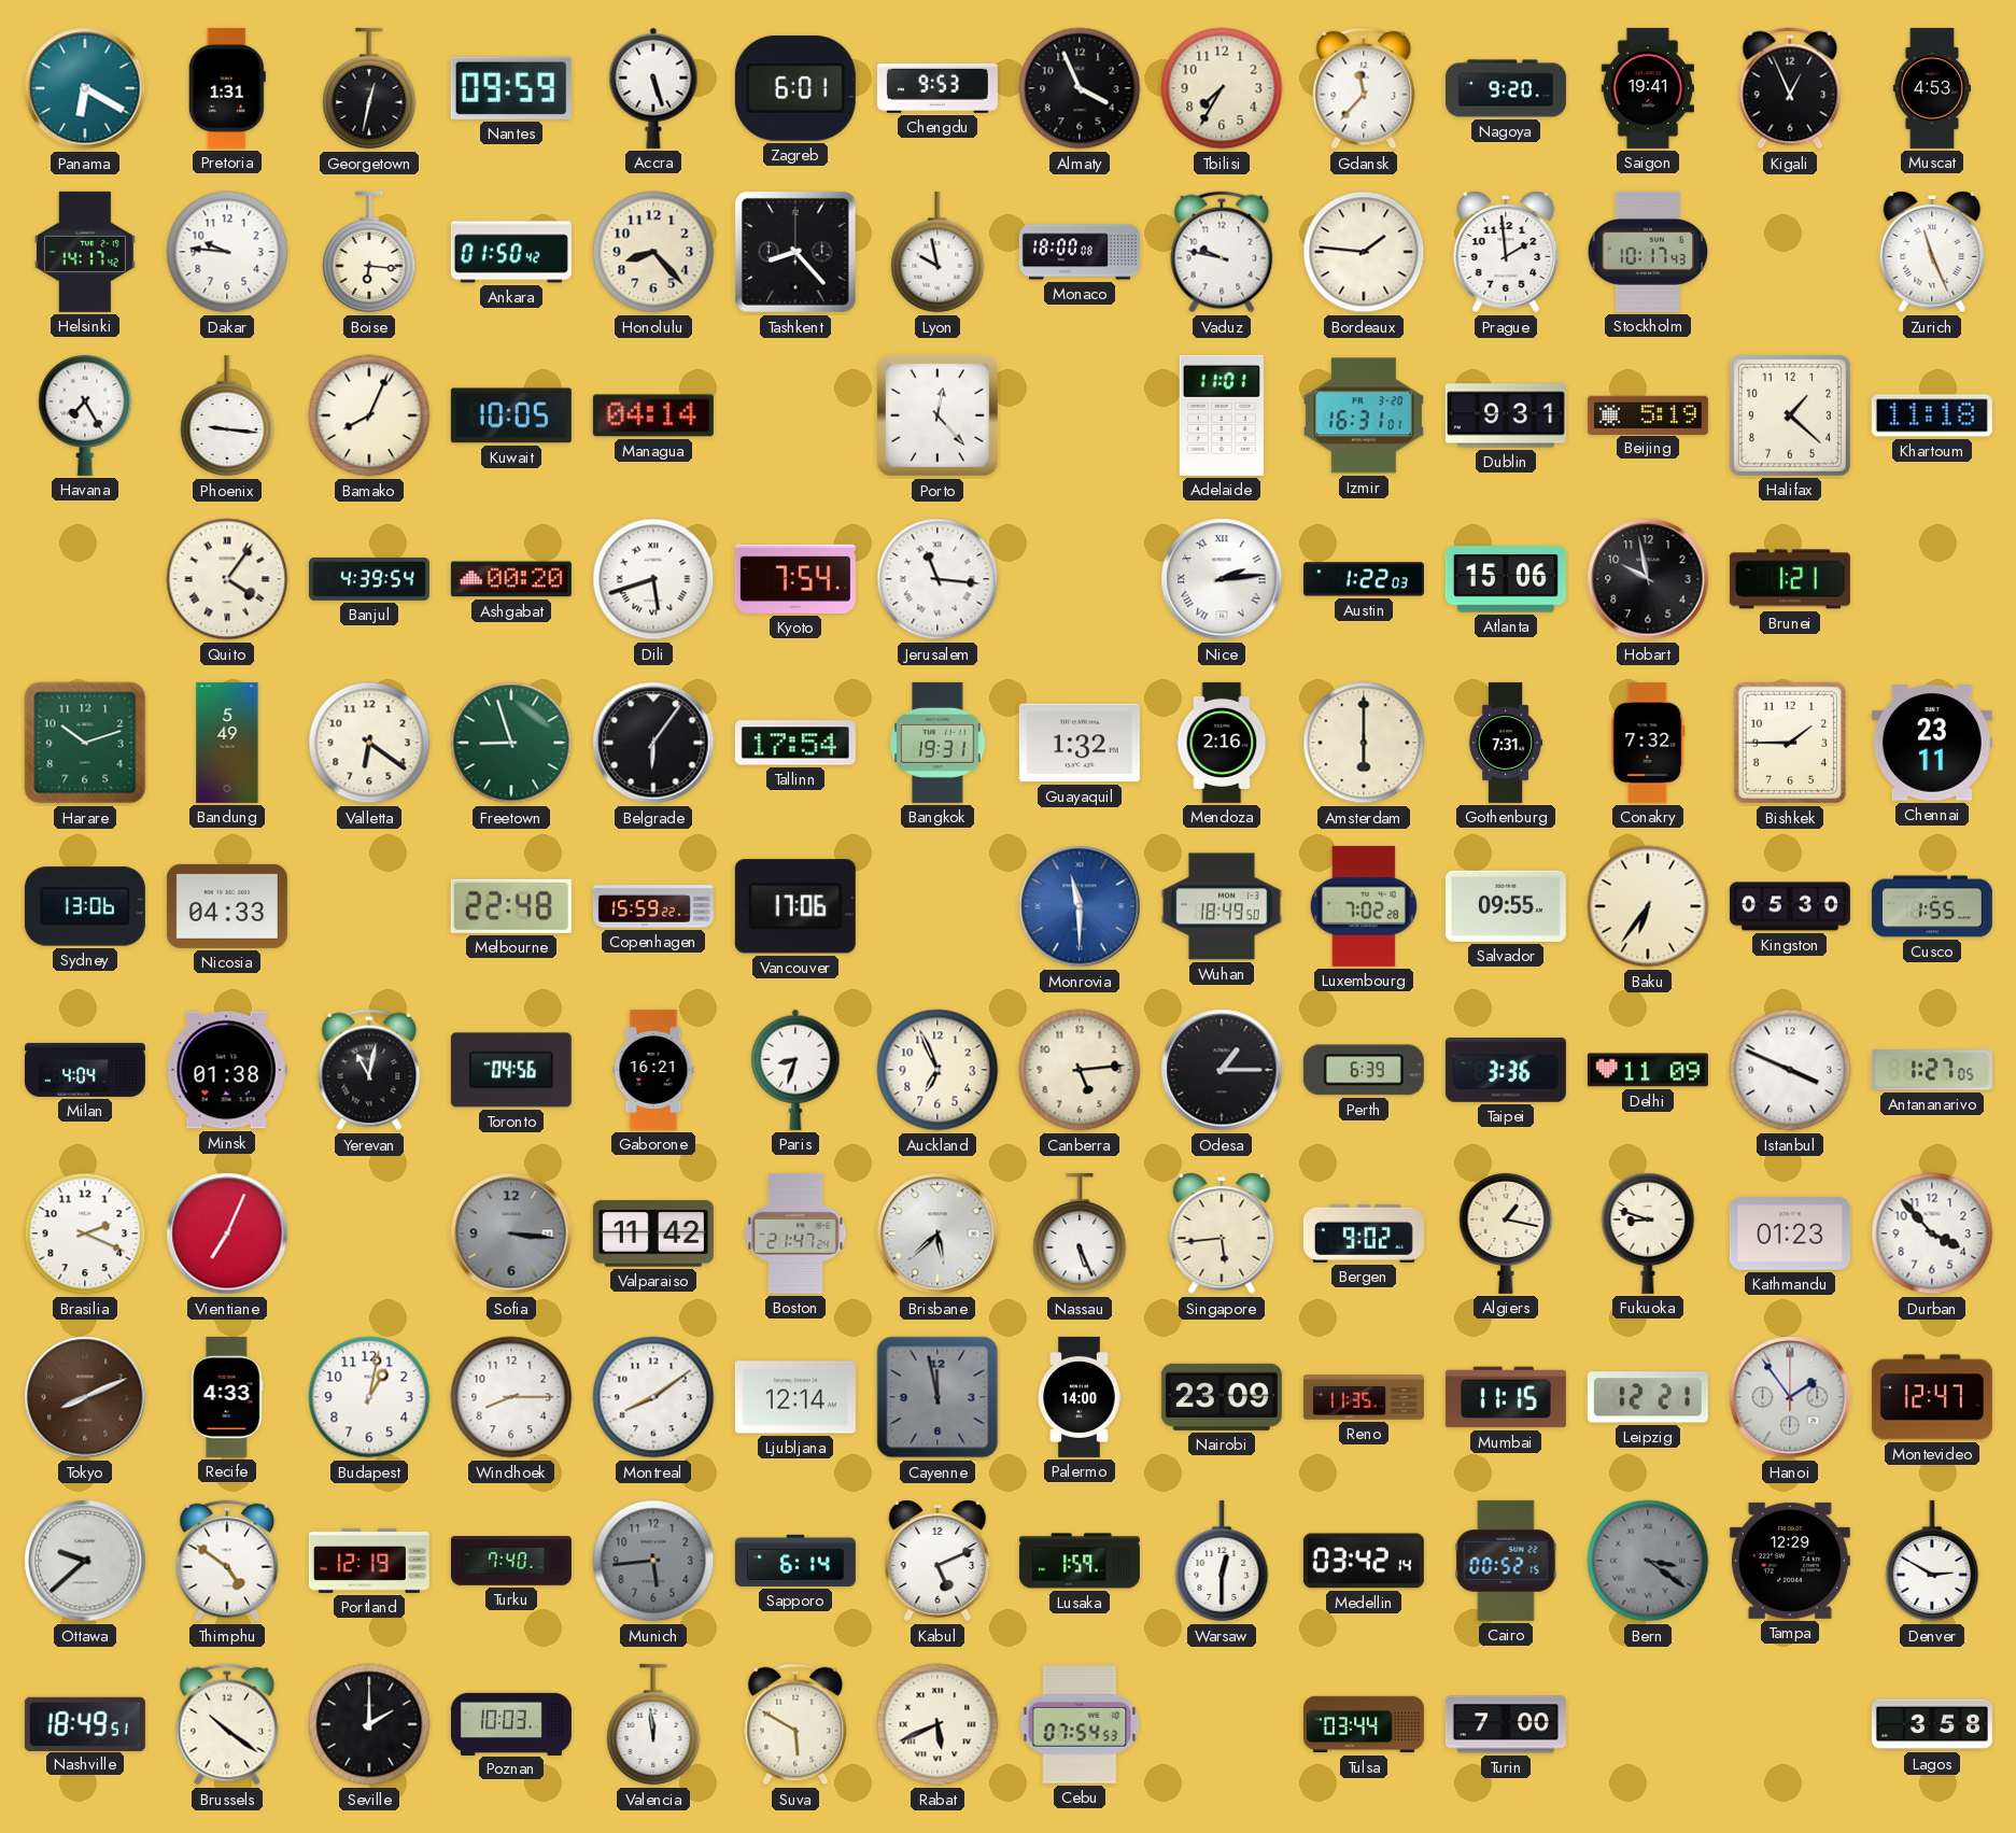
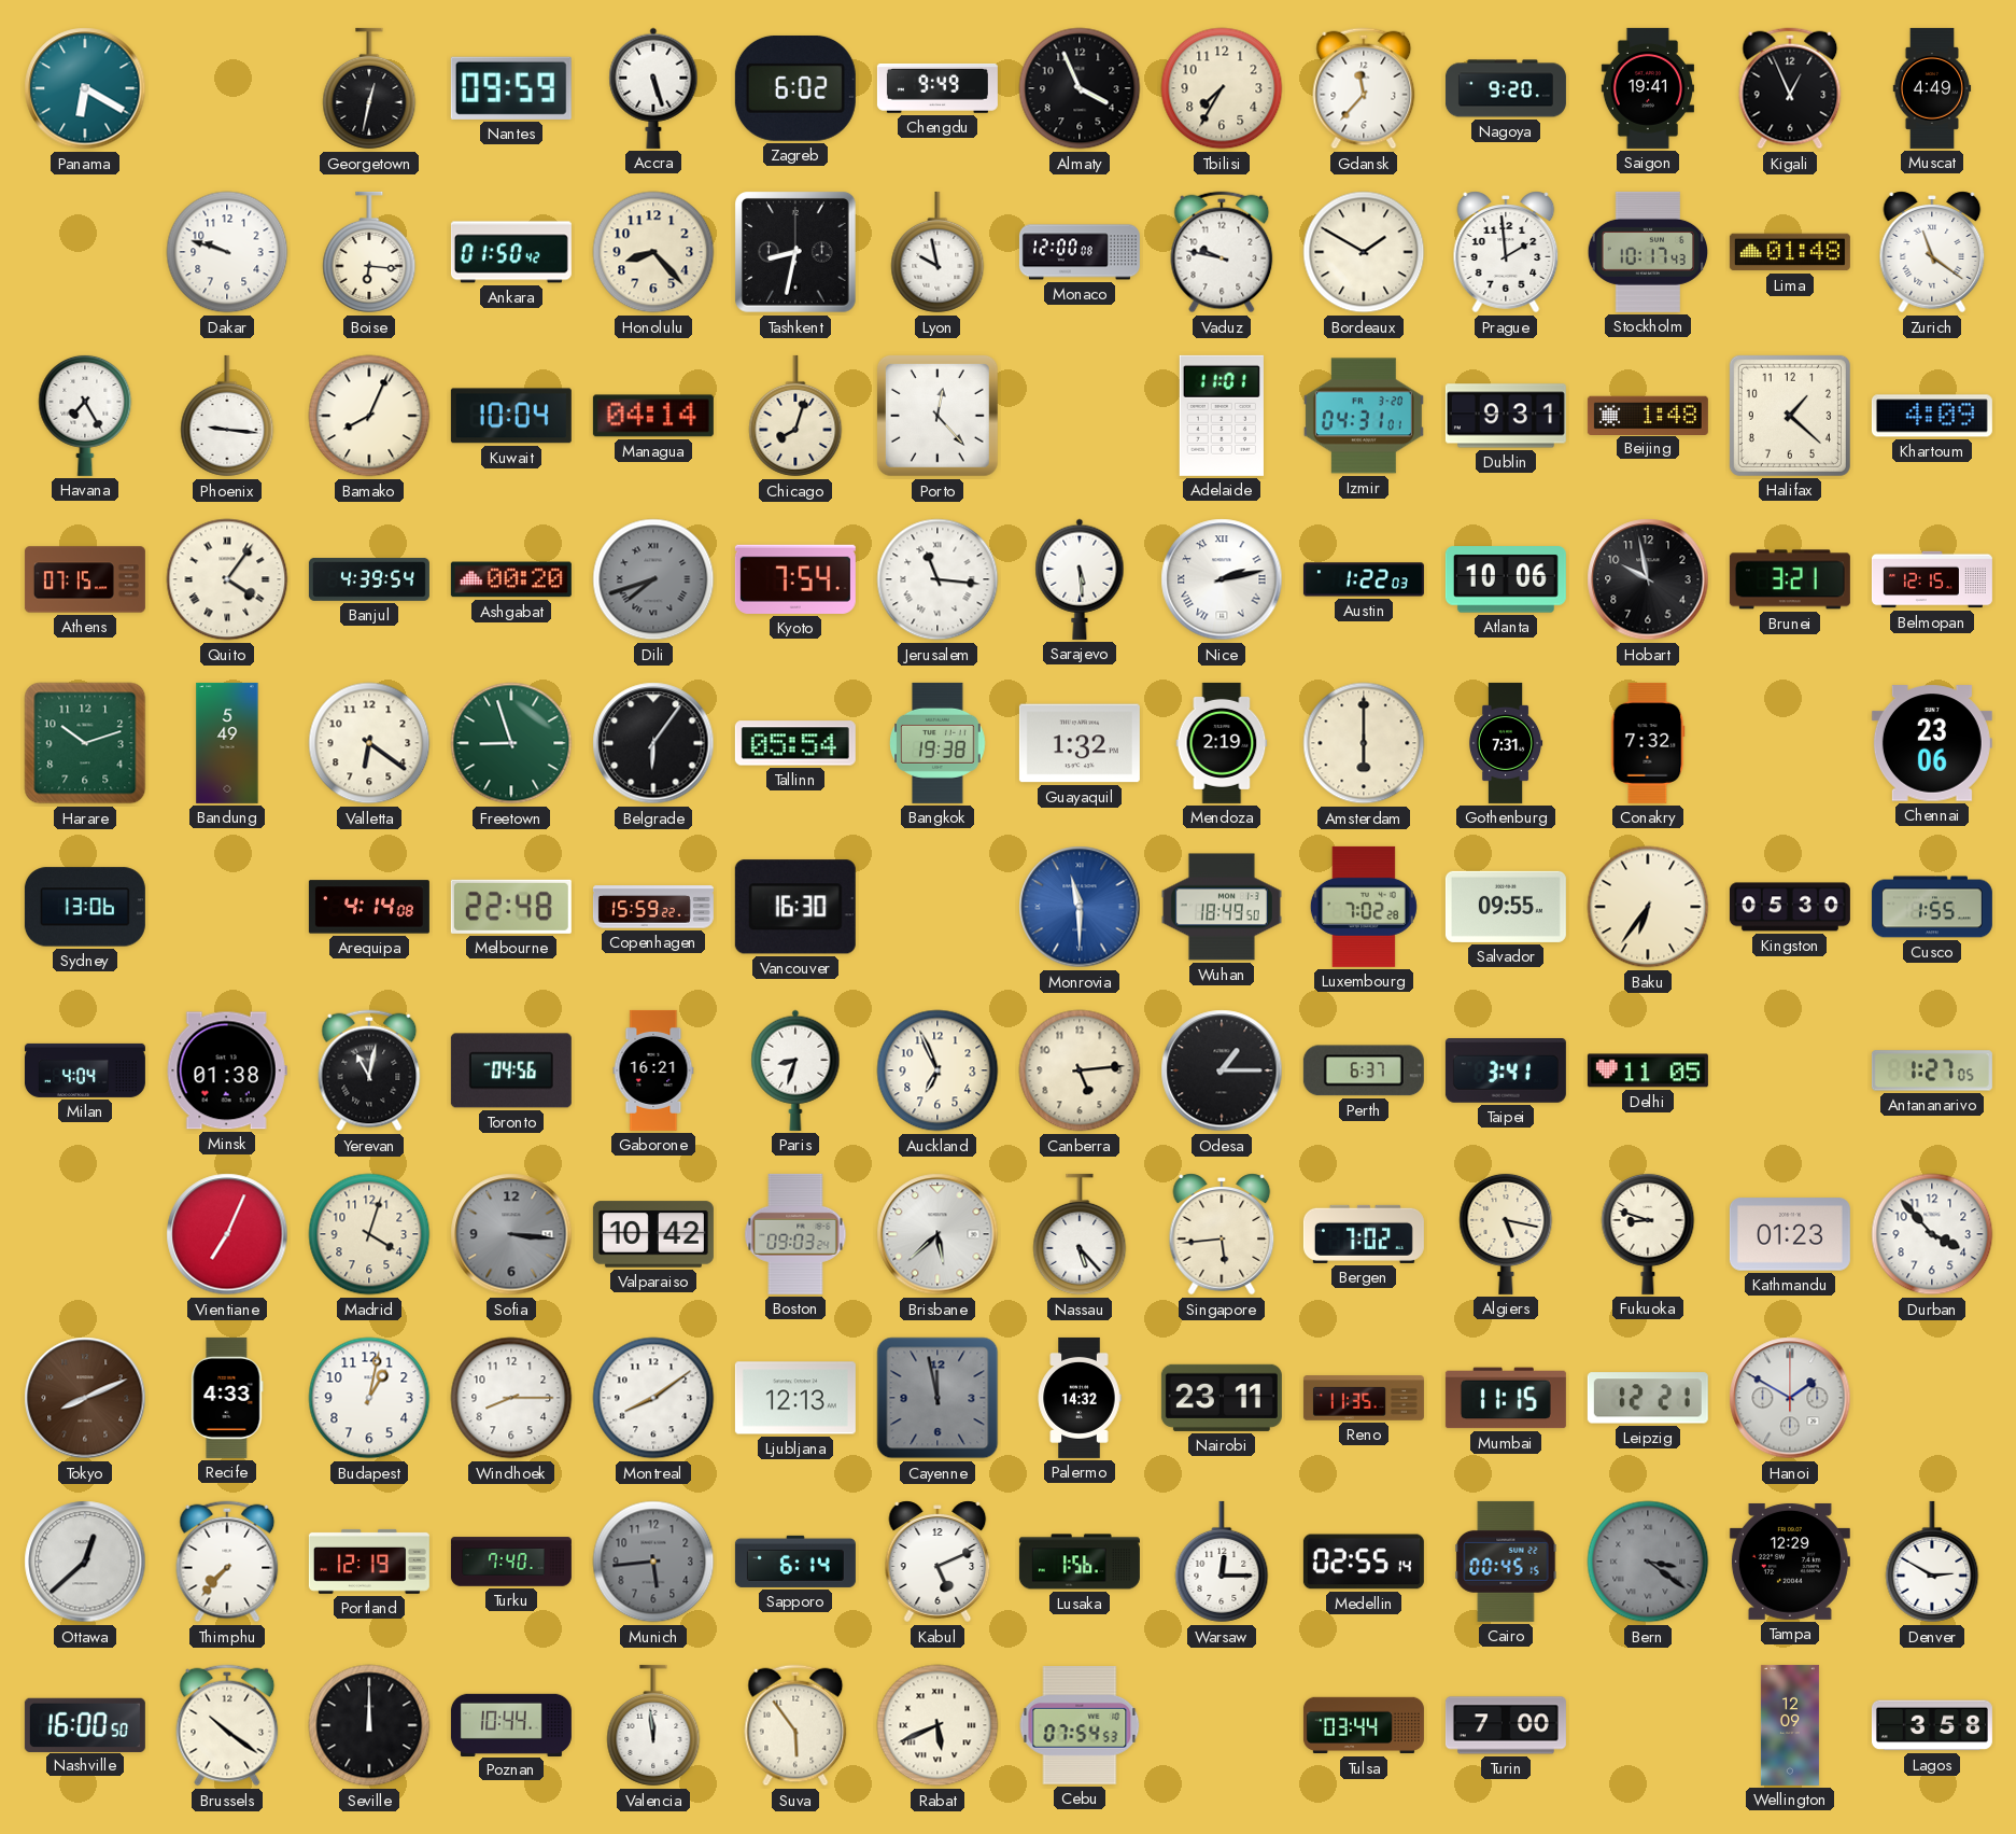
Pretoria: 1:31 -> none
Zagreb: 6:01 -> 6:02
Chengdu: 9:53 -> 9:49
Muscat: 4:53 -> 4:49
Helsinki: 14:17 -> none
Dakar: 9:46 -> 9:48
Tashkent: 8:23 -> 8:32
Monaco: 18:00 -> 12:00
Bordeaux: 1:46 -> 1:50
Lima: none -> 01:48
Zurich: 11:26 -> 11:21
Kuwait: 10:05 -> 10:04
Chicago: none -> 8:03
Izmir: 16:31 -> 04:31
Beijing: 5:19 -> 1:48
Khartoum: 11:18 -> 4:09
Athens: none -> 07:15
Dili: 5:42 -> 7:42
Dili dial: white -> grey
Sarajevo: none -> 5:29
Nice: 2:14 -> 2:13
Atlanta: 15:06 -> 10:06
Brunei: 1:21 -> 3:21
Belmopan: none -> 12:15
Tallinn: 17:54 -> 05:54
Bangkok: 19:31 -> 19:38
Mendoza: 2:16 -> 2:19
Bishkek: 1:45 -> none
Chennai: 23:11 -> 23:06
Nicosia: 04:33 -> none
Arequipa: none -> 4:14
Vancouver: 17:06 -> 16:30
Perth: 6:39 -> 6:37
Taipei: 3:36 -> 3:41
Delhi: 11:09 -> 11:05
Istanbul: 3:49 -> none
Brasilia: 2:19 -> none
Madrid: none -> 4:03
Valparaiso: 11:42 -> 10:42
Boston: 21:47 -> 09:03
Nassau: 5:26 -> 5:23
Bergen: 9:02 -> 7:02
Algiers: 1:17 -> 5:17
Ljubljana: 12:14 -> 12:13
Palermo: 14:00 -> 14:32
Nairobi: 23:09 -> 23:11
Hanoi: 1:54 -> 1:50
Montevideo: 12:47 -> none
Ottawa: 9:38 -> 12:38
Thimphu: 4:51 -> 7:37
Lusaka: 1:59 -> 1:56
Warsaw: 12:30 -> 12:15
Medellin: 03:42 -> 02:55
Cairo: 00:52 -> 00:45
Nashville: 18:49 -> 16:00
Seville: 2:00 -> 12:00
Poznan: 10:03 -> 10:44
Suva: 5:50 -> 5:54
Wellington: none -> 12:09
